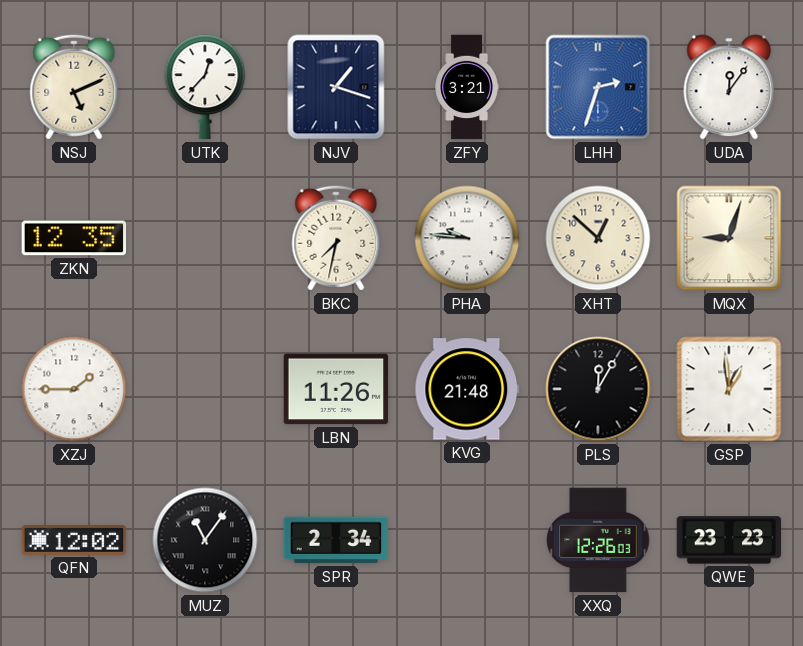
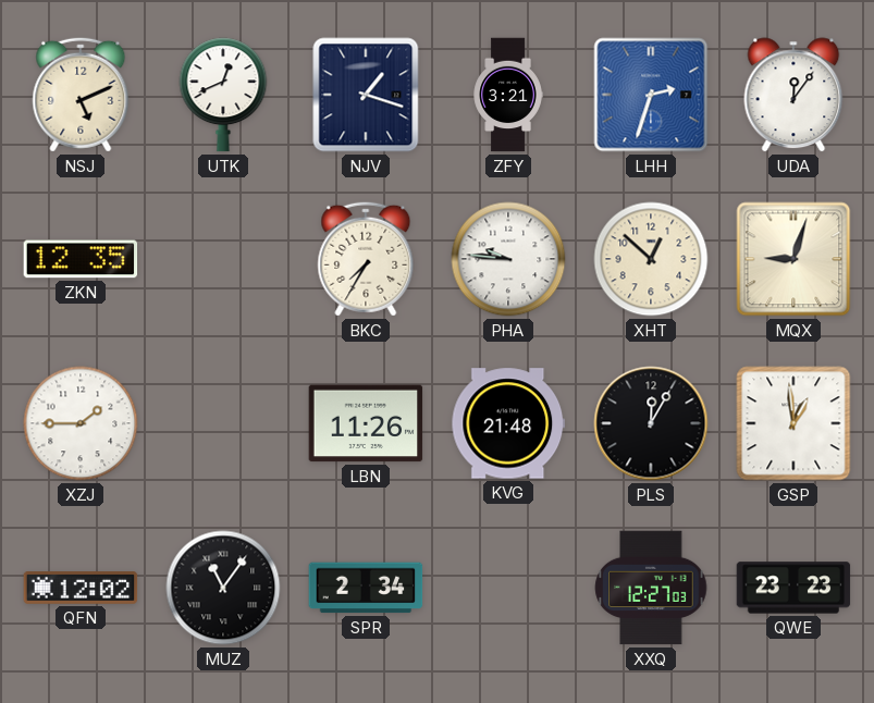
UTK: 12:37 -> 12:41
BKC: 7:32 -> 7:35
XXQ: 12:26 -> 12:27
